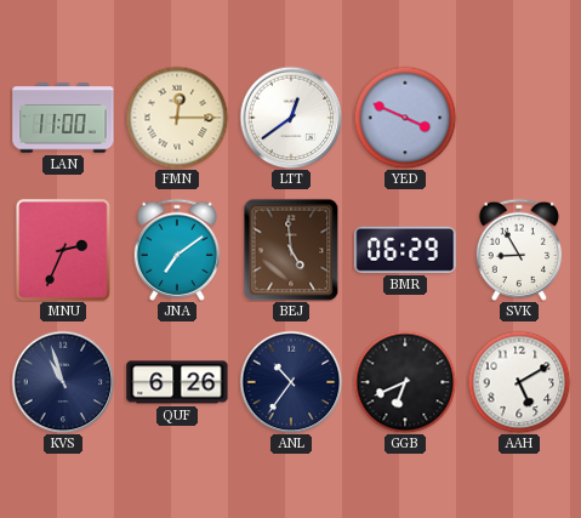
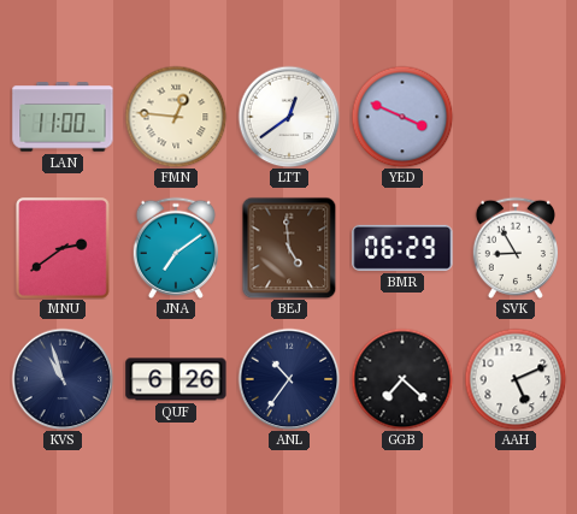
FMN: 12:15 -> 12:46
MNU: 2:34 -> 2:39
GGB: 6:41 -> 7:22
AAH: 5:10 -> 5:11
